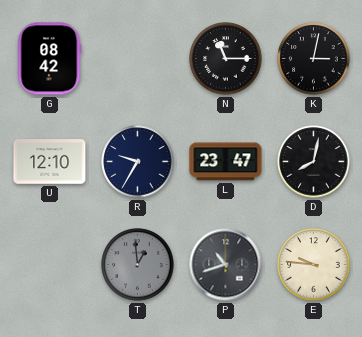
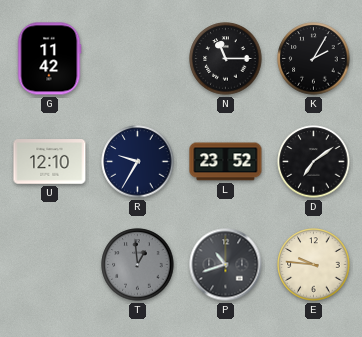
G: 08:42 -> 11:42
K: 3:02 -> 2:05
L: 23:47 -> 23:52
D: 8:02 -> 7:09
